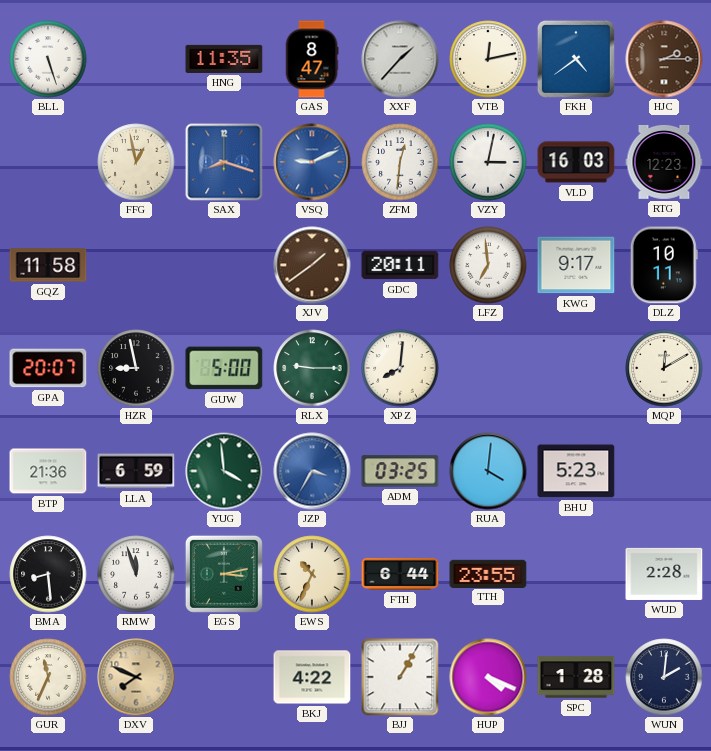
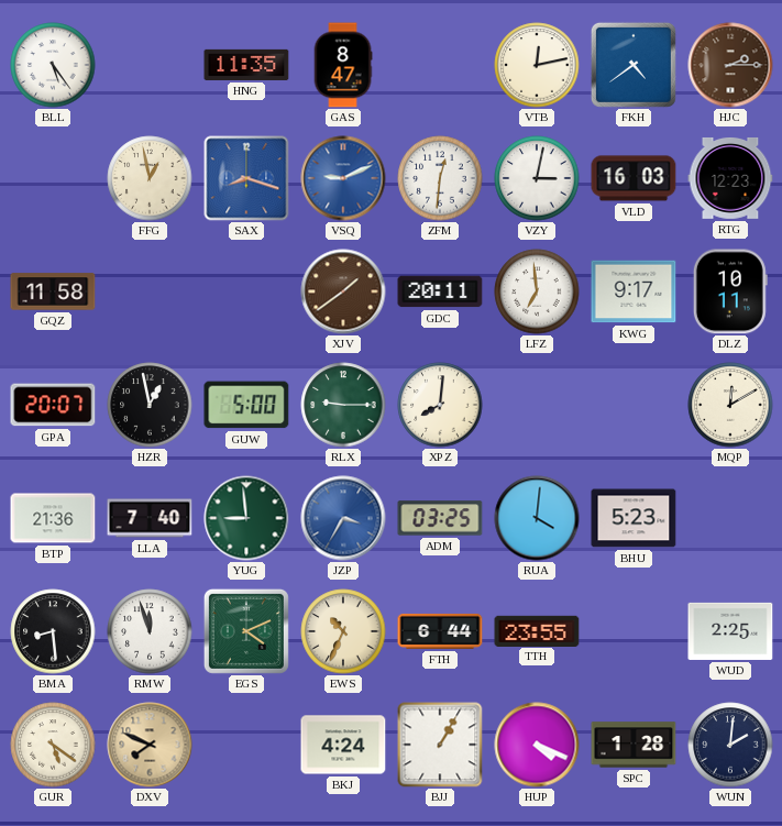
BLL: 5:27 -> 5:24
XXF: 1:37 -> none
HZR: 8:58 -> 12:58
LLA: 6:59 -> 7:40
YUG: 3:59 -> 8:59
EGS: 3:13 -> 4:11
WUD: 2:28 -> 2:25
GUR: 11:34 -> 5:21
BKJ: 4:22 -> 4:24
